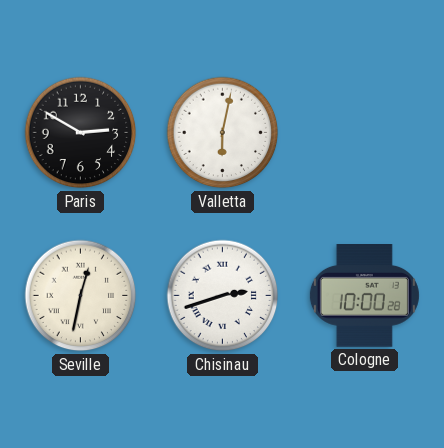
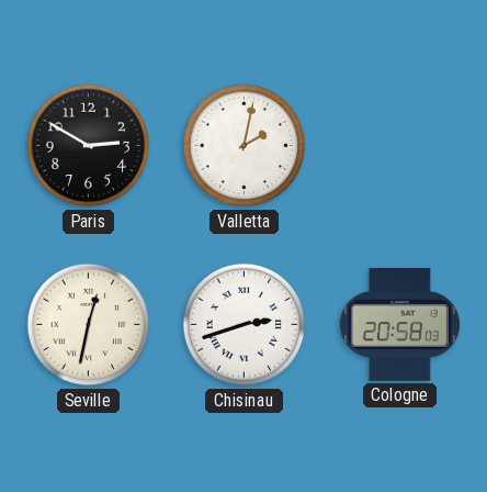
Valletta: 6:02 -> 2:02
Cologne: 10:00 -> 20:58
